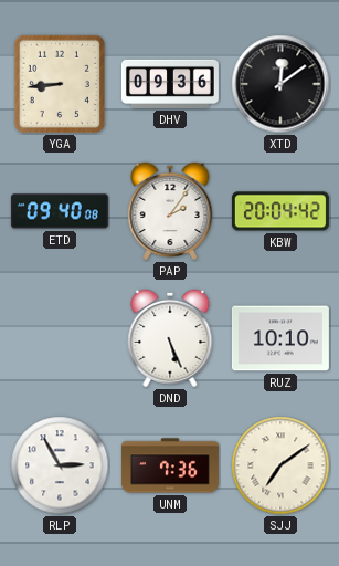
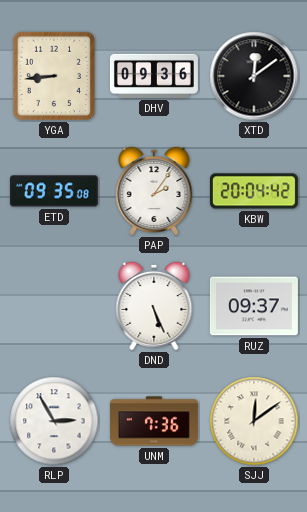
ETD: 09:40 -> 09:35
RUZ: 10:10 -> 09:37
SJJ: 7:09 -> 12:09
